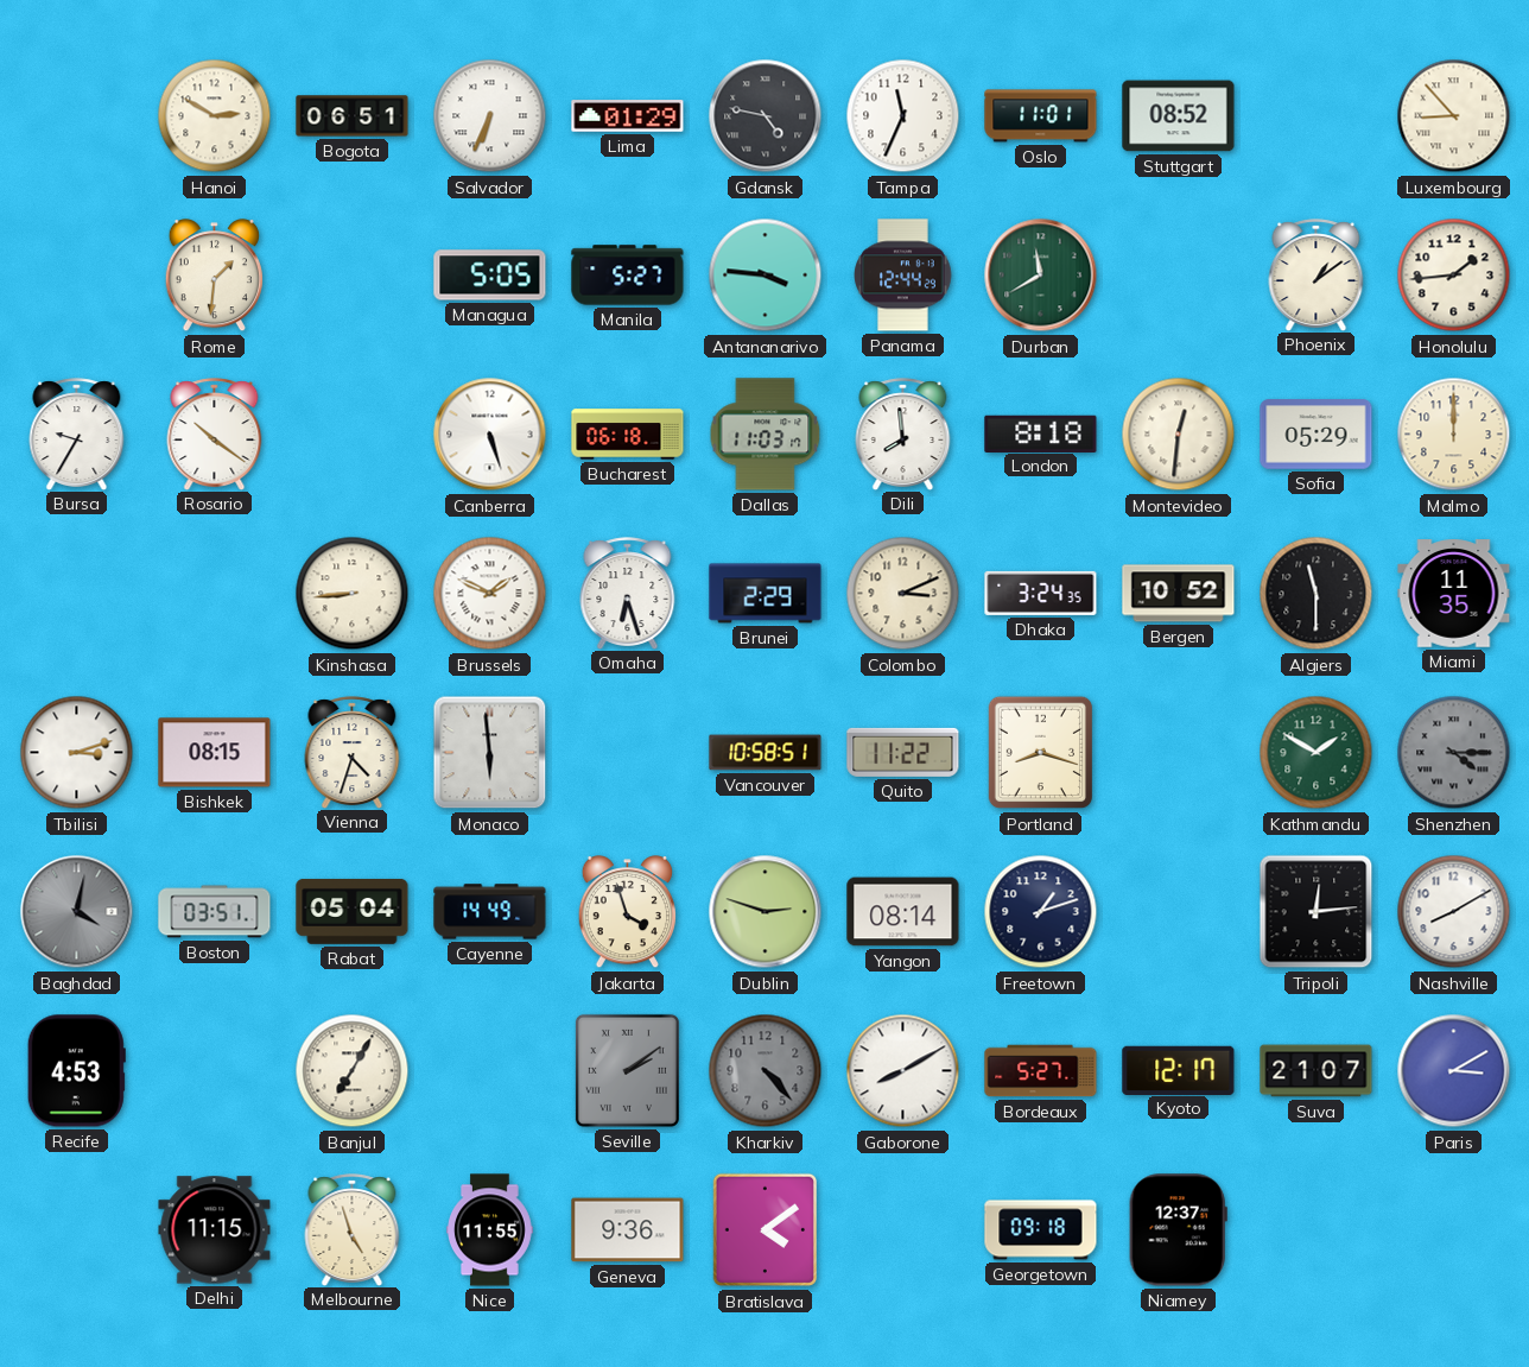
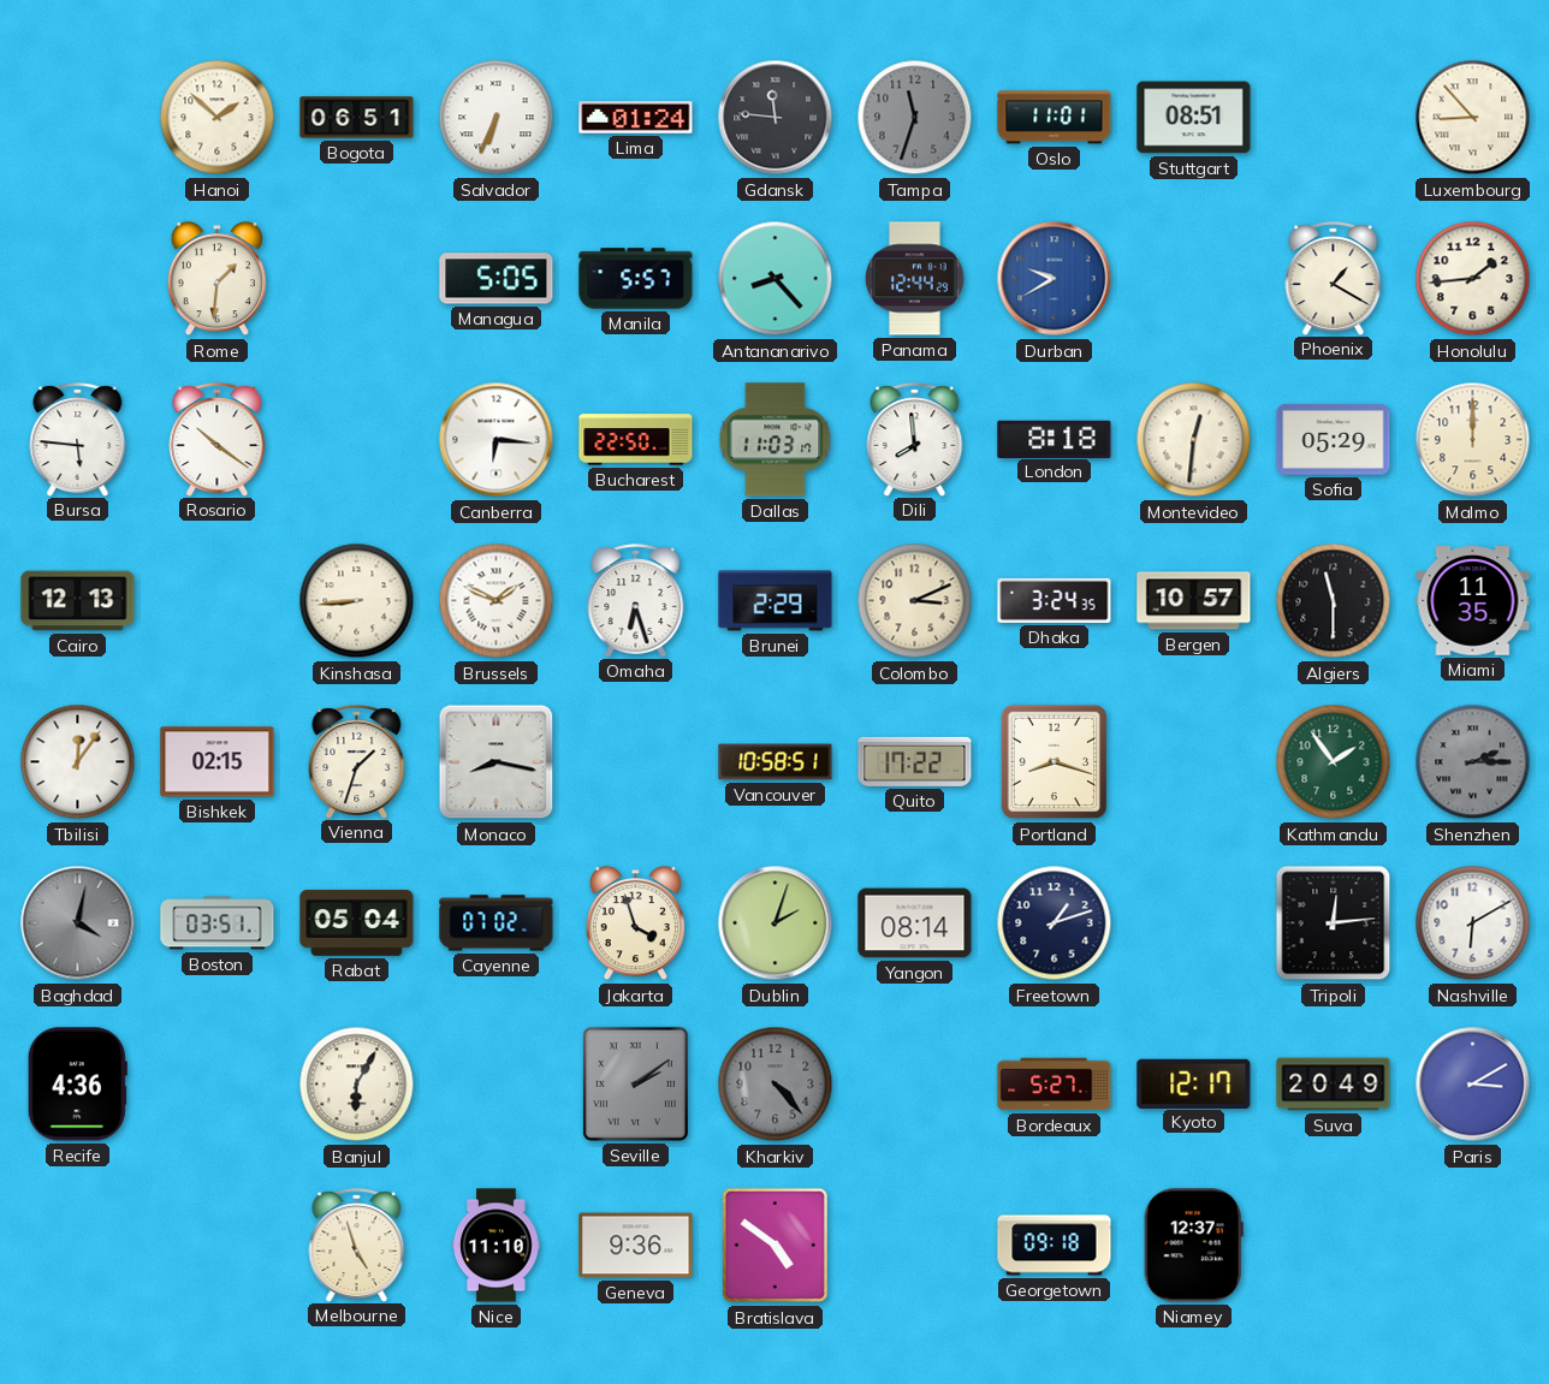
Hanoi: 2:50 -> 1:52
Lima: 01:29 -> 01:24
Gdansk: 4:47 -> 11:46
Tampa: 11:34 -> 11:33
Tampa dial: white -> grey
Stuttgart: 08:52 -> 08:51
Manila: 5:27 -> 5:57
Antananarivo: 3:46 -> 8:23
Durban: 11:40 -> 9:40
Durban dial: green -> blue
Phoenix: 1:09 -> 1:20
Bursa: 9:35 -> 5:46
Canberra: 5:27 -> 6:16
Bucharest: 06:18 -> 22:50
Cairo: none -> 12:13
Bergen: 10:52 -> 10:57
Tbilisi: 3:12 -> 12:06
Bishkek: 08:15 -> 02:15
Vienna: 4:33 -> 1:33
Monaco: 5:59 -> 8:17
Quito: 11:22 -> 17:22
Kathmandu: 1:50 -> 1:54
Shenzhen: 4:15 -> 2:15
Cayenne: 14:49 -> 07:02
Dublin: 2:48 -> 2:03
Nashville: 8:10 -> 6:10
Recife: 4:53 -> 4:36
Banjul: 7:05 -> 6:05
Gaborone: 8:10 -> none
Suva: 21:07 -> 20:49
Delhi: 11:15 -> none
Nice: 11:55 -> 11:10
Bratislava: 4:09 -> 4:51
